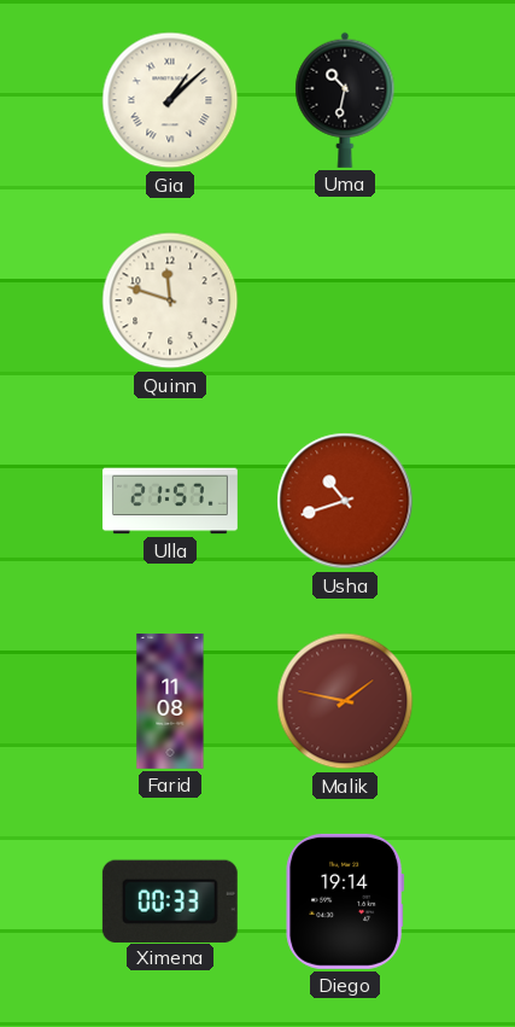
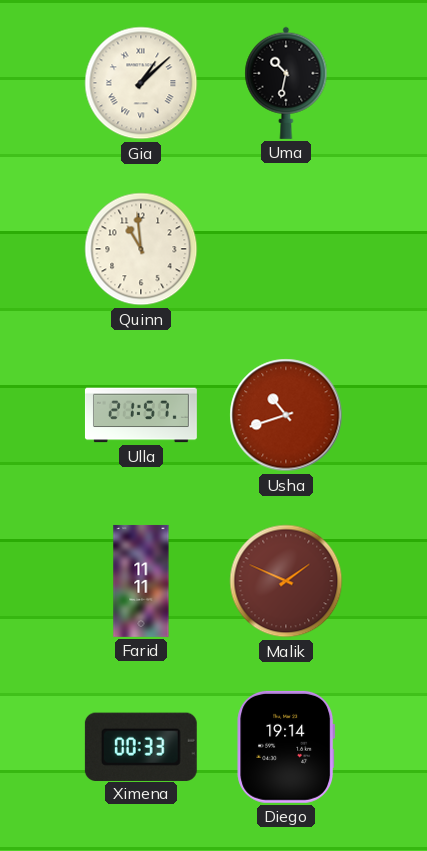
Quinn: 11:48 -> 10:59
Farid: 11:08 -> 11:11
Malik: 1:47 -> 1:49
